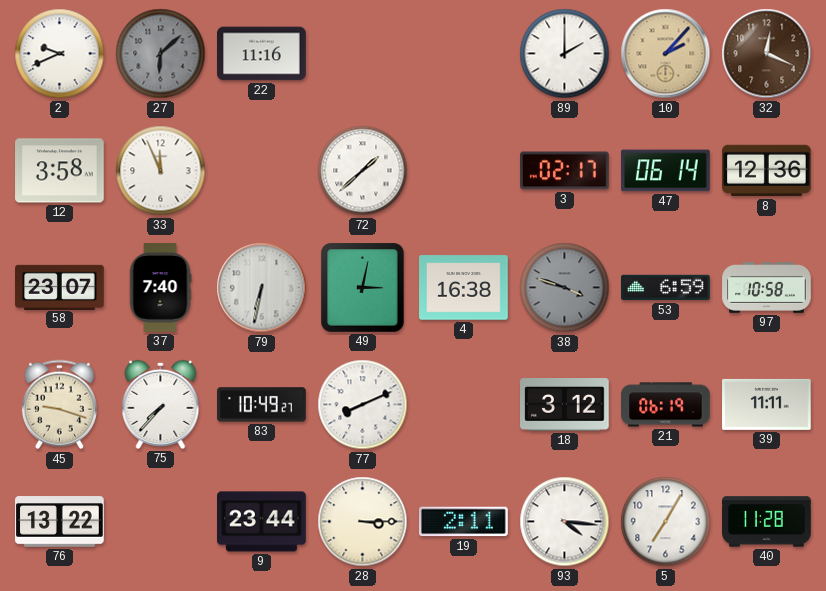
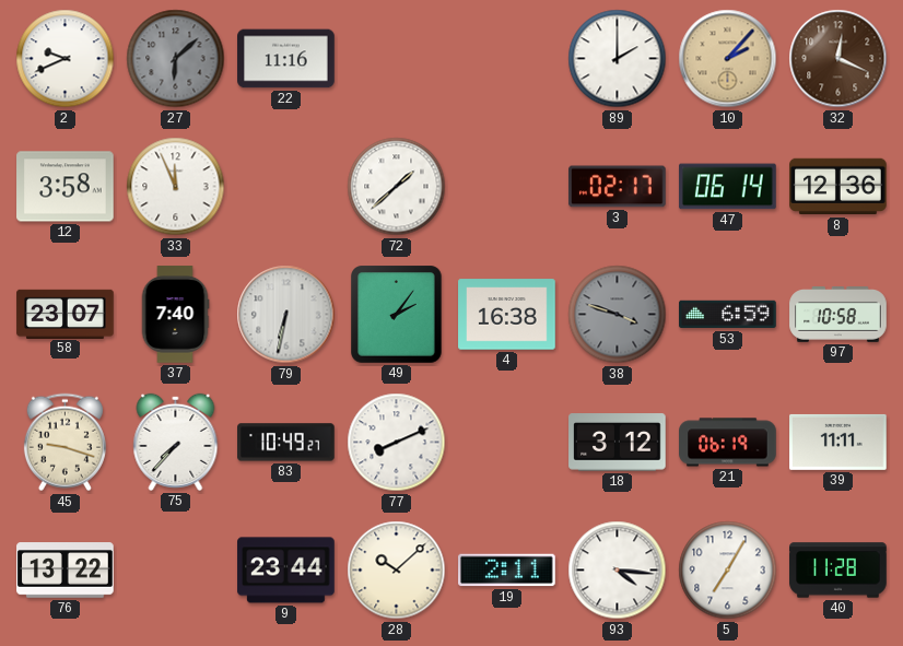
49: 3:02 -> 2:06
28: 3:15 -> 10:08
